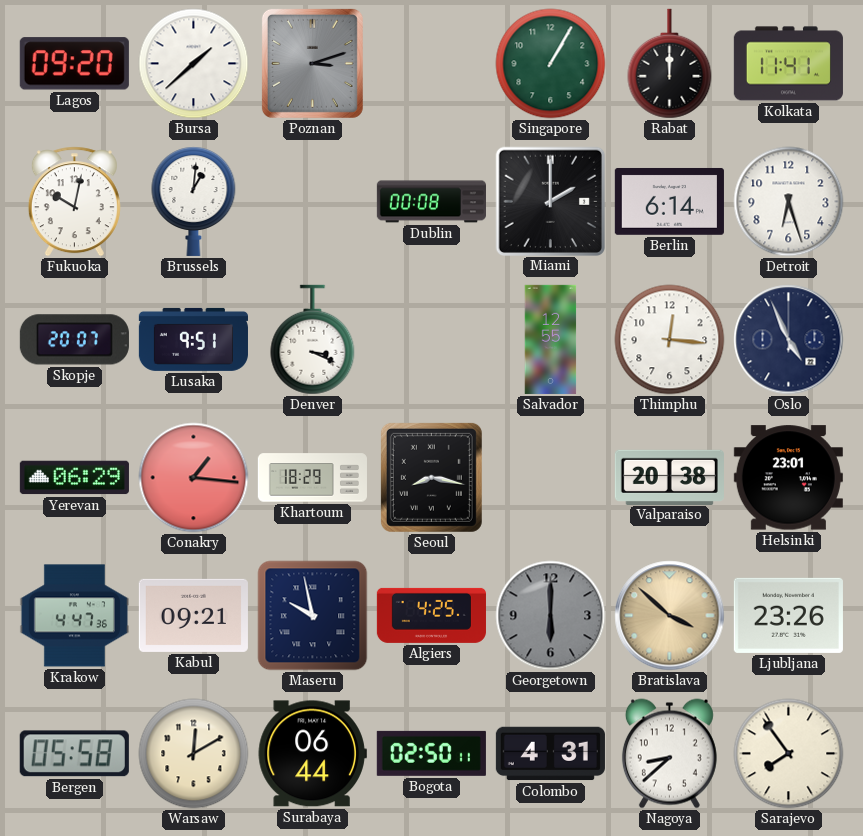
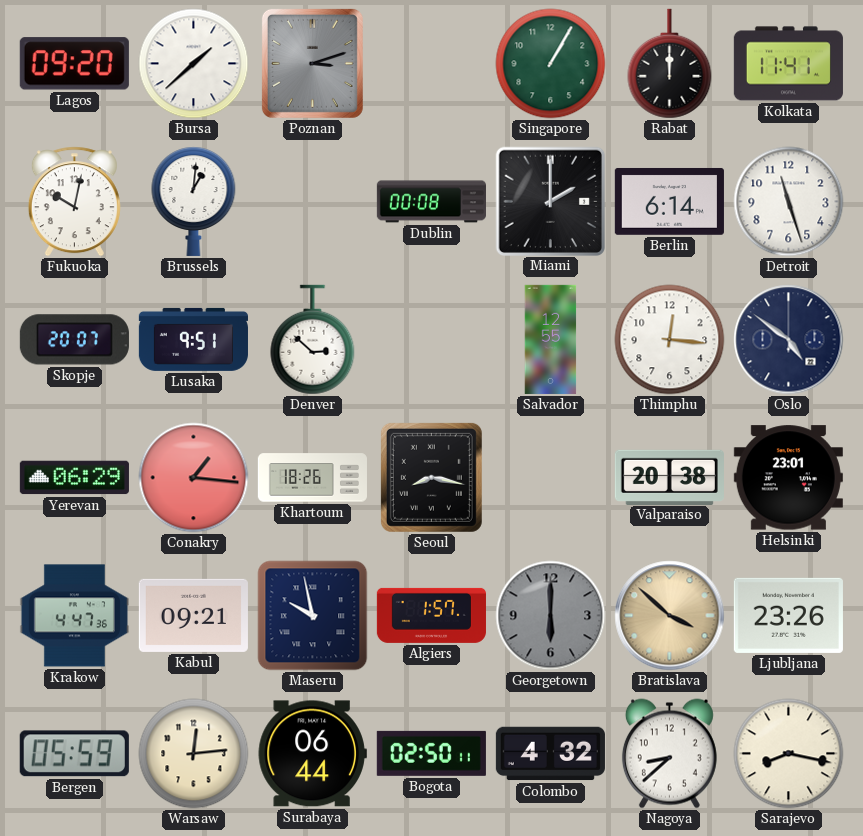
Detroit: 6:27 -> 11:27
Denver: 3:19 -> 2:52
Oslo: 4:56 -> 4:51
Khartoum: 18:29 -> 18:26
Algiers: 4:25 -> 1:57
Bergen: 05:58 -> 05:59
Warsaw: 12:10 -> 12:14
Colombo: 4:31 -> 4:32
Sarajevo: 7:54 -> 8:17
